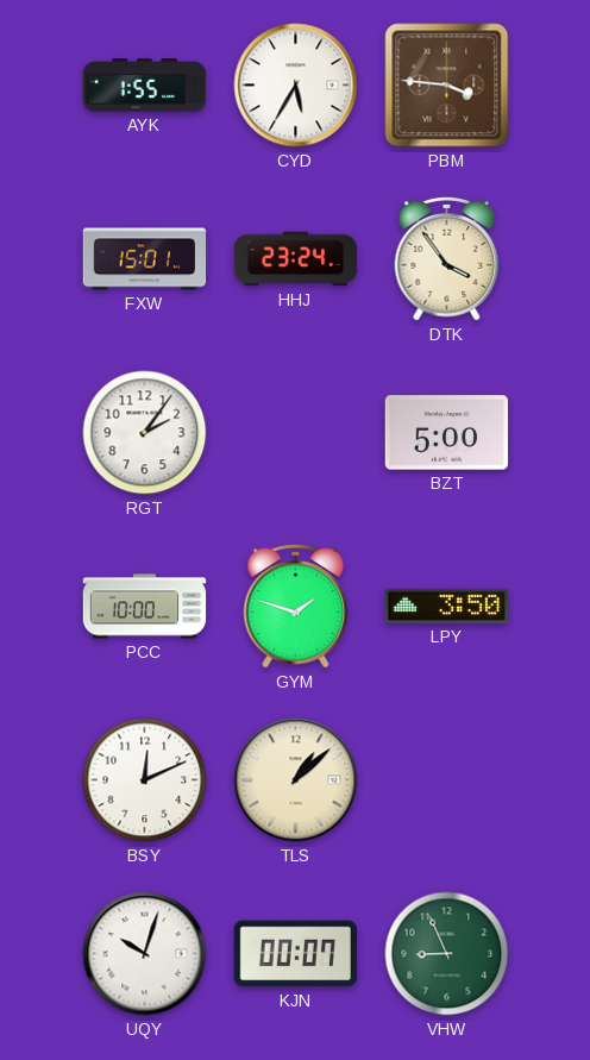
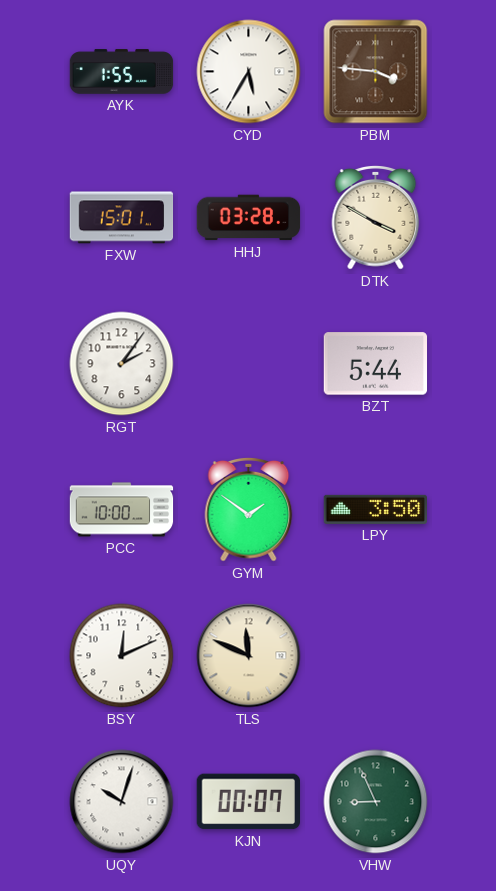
HHJ: 23:24 -> 03:28
DTK: 3:54 -> 3:50
BZT: 5:00 -> 5:44
GYM: 1:48 -> 1:51
TLS: 1:08 -> 11:49
